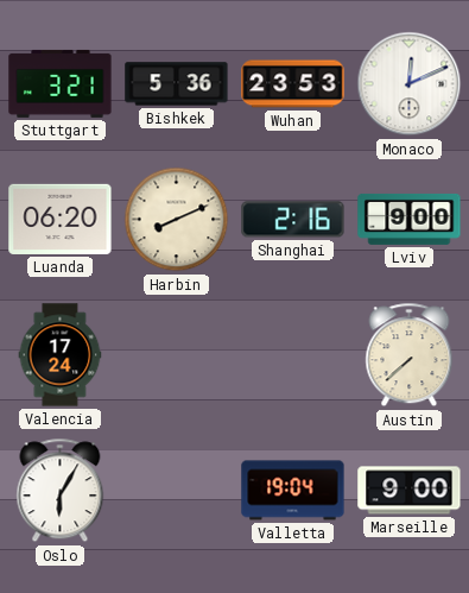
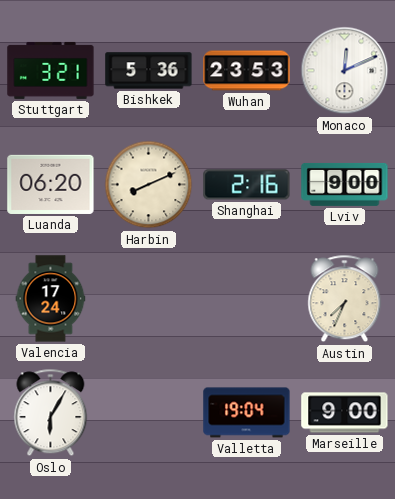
Austin: 7:38 -> 7:34
